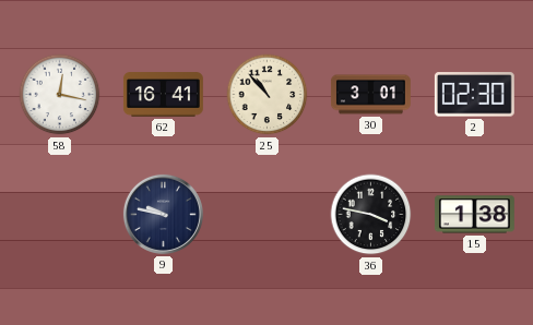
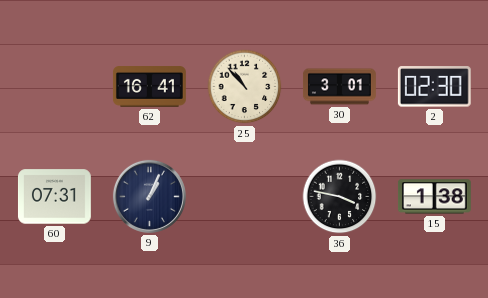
58: 12:17 -> none
60: none -> 07:31
9: 9:47 -> 1:04
